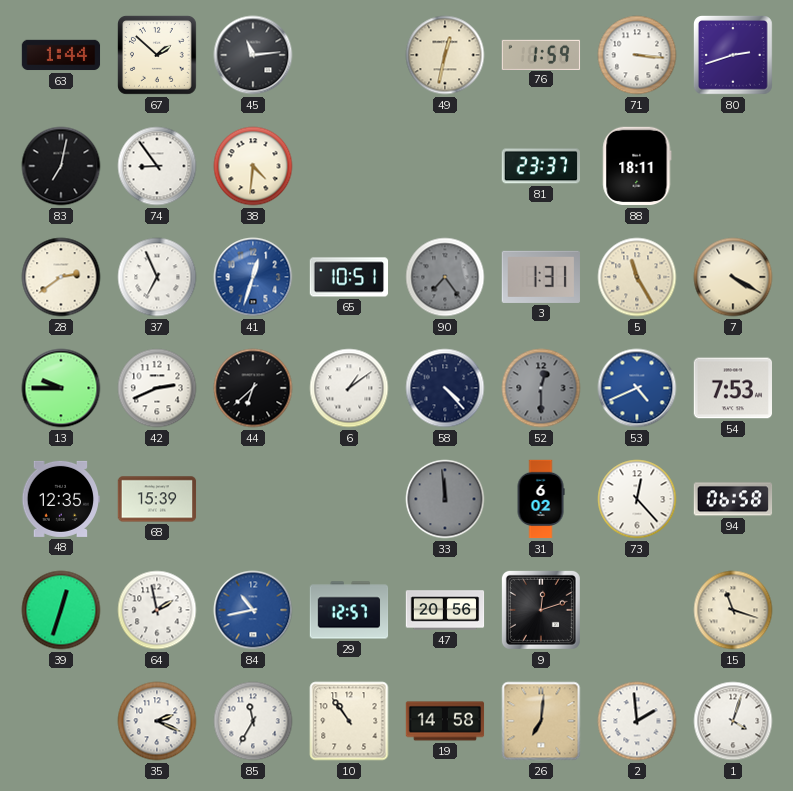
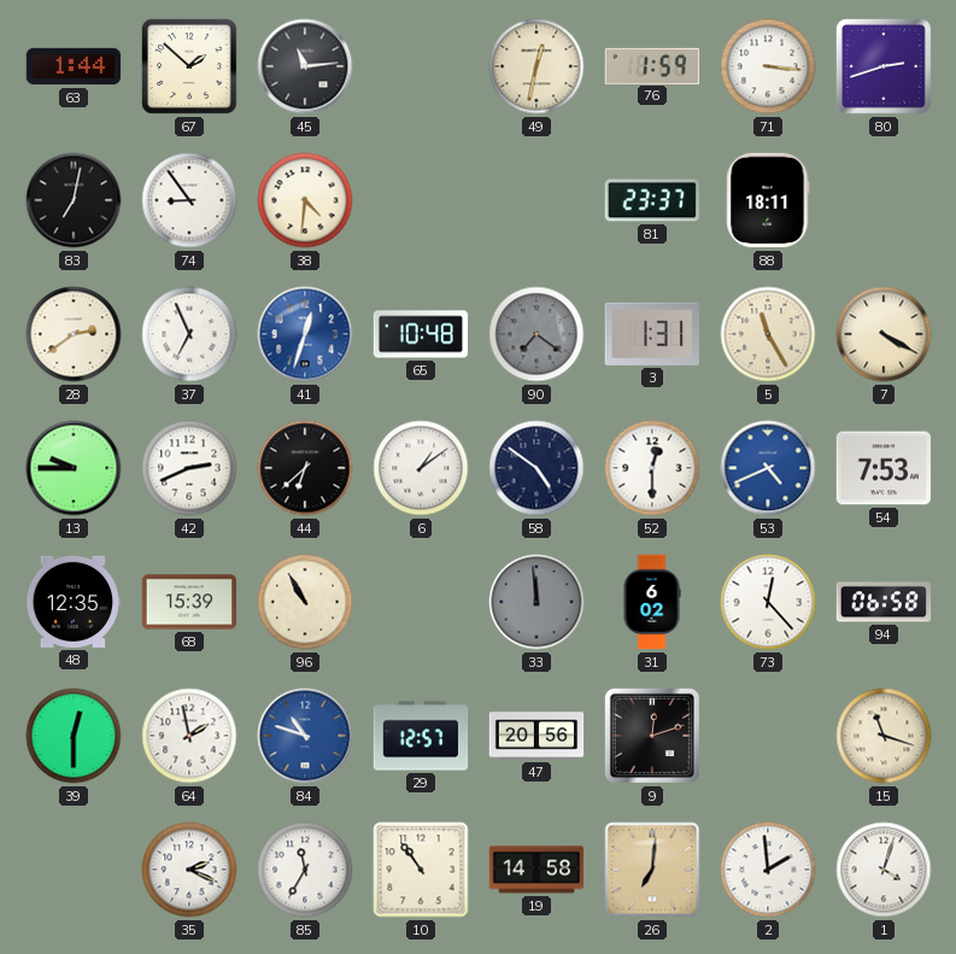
65: 10:51 -> 10:48
90: 7:24 -> 7:21
58: 4:23 -> 4:51
52 dial: grey -> white
96: none -> 10:55
39: 12:33 -> 12:30
84: 10:43 -> 10:48
